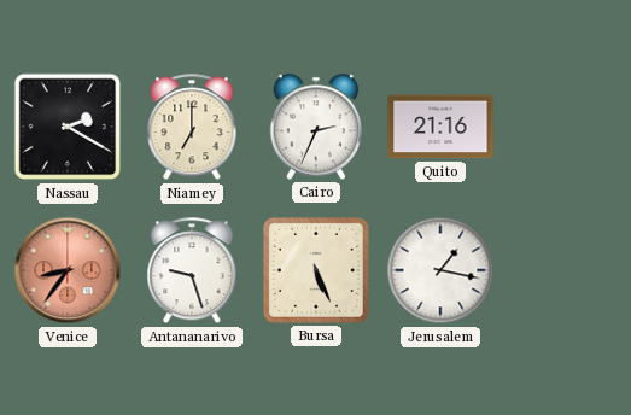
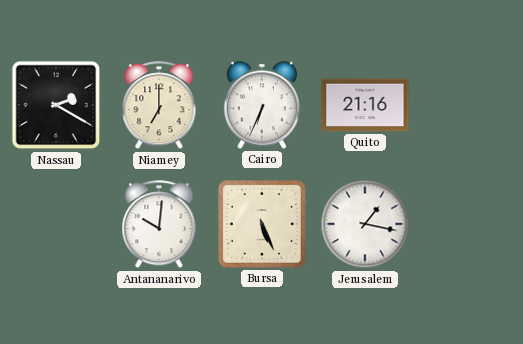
Cairo: 2:34 -> 6:34
Venice: 8:36 -> none
Antananarivo: 9:27 -> 10:01
